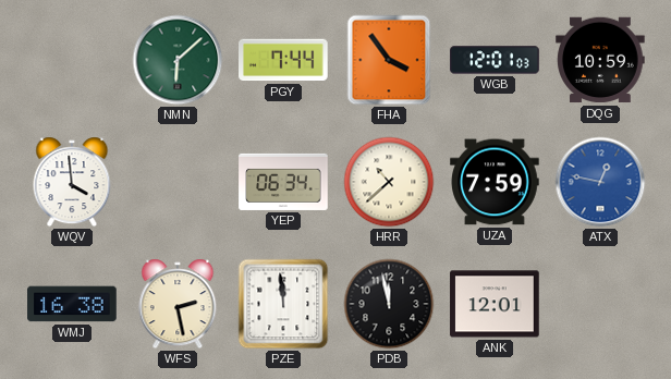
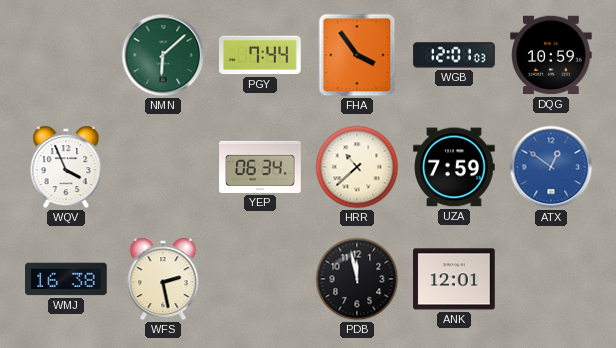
WQV: 3:59 -> 3:56
ATX: 12:47 -> 12:51
PZE: 11:59 -> none
